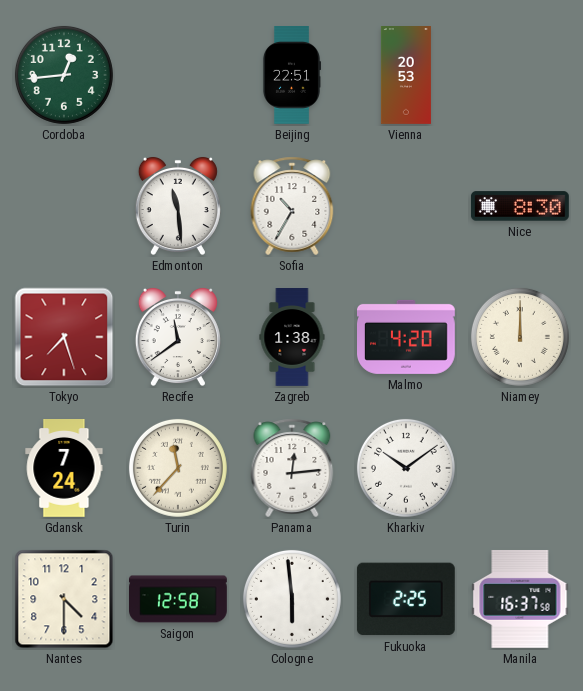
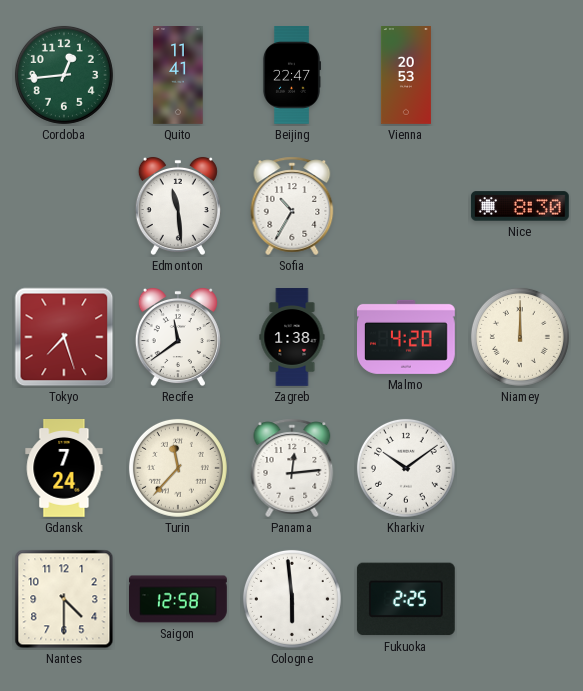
Quito: none -> 11:41
Beijing: 22:51 -> 22:47
Manila: 16:37 -> none
